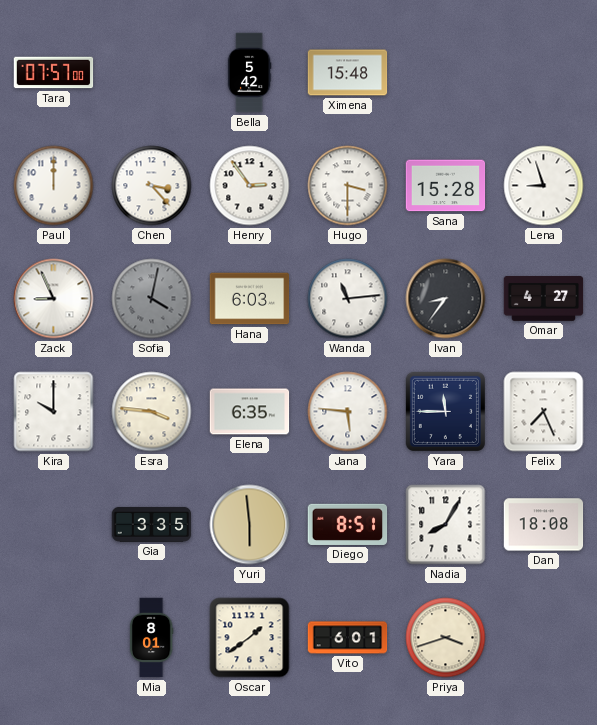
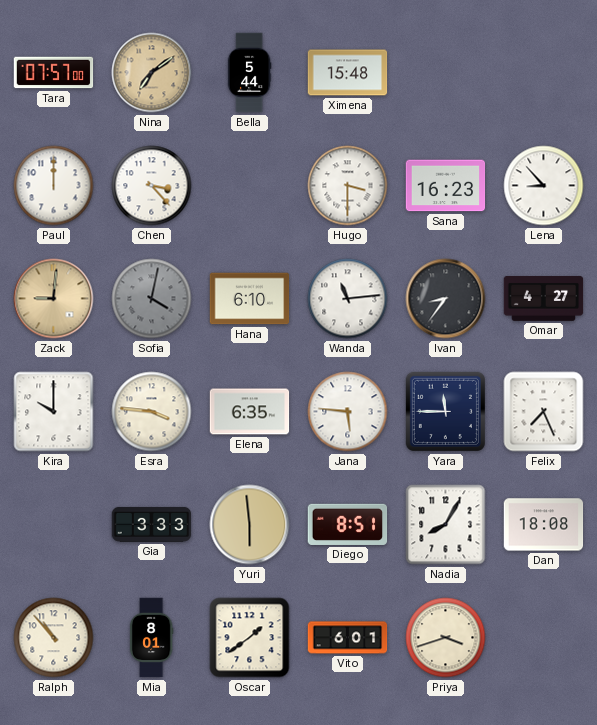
Nina: none -> 7:09
Bella: 5:42 -> 5:44
Henry: 2:54 -> none
Sana: 15:28 -> 16:23
Lena: 8:57 -> 8:53
Zack: 8:56 -> 9:01
Zack dial: white -> champagne
Hana: 6:03 -> 6:10
Gia: 3:35 -> 3:33
Ralph: none -> 10:53
